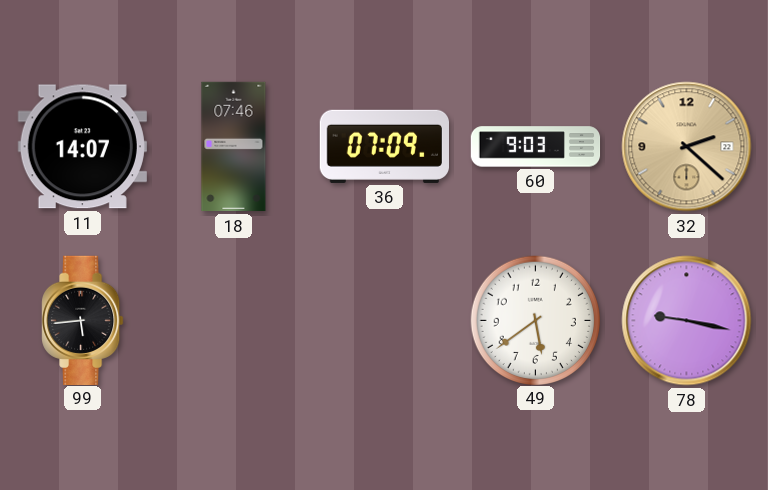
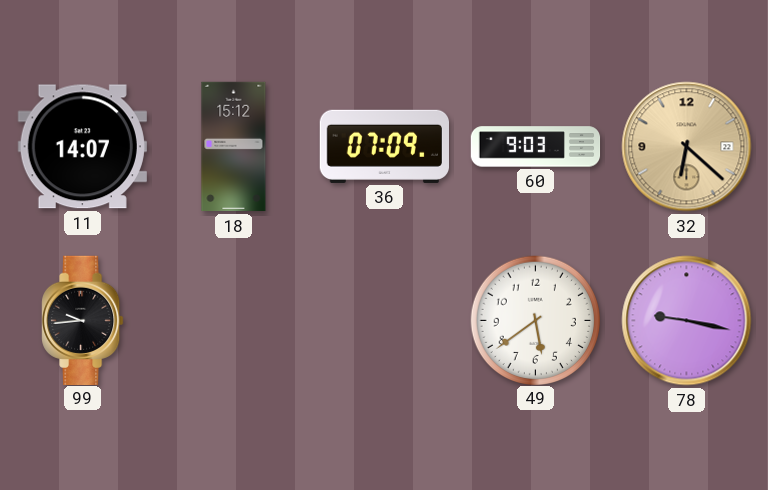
18: 07:46 -> 15:12
32: 2:22 -> 6:22
99: 5:44 -> 9:44
